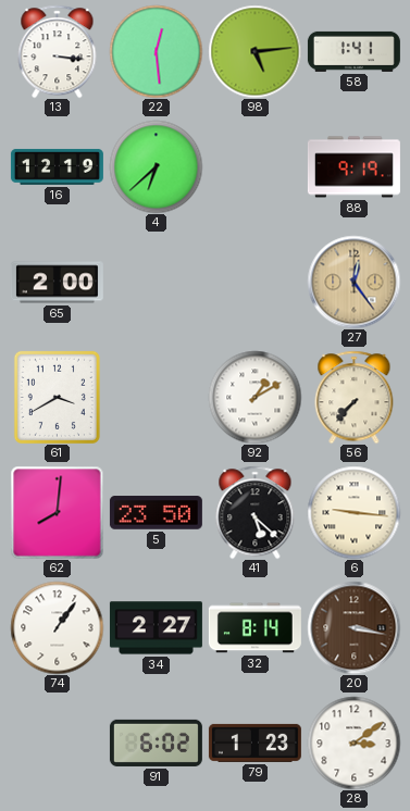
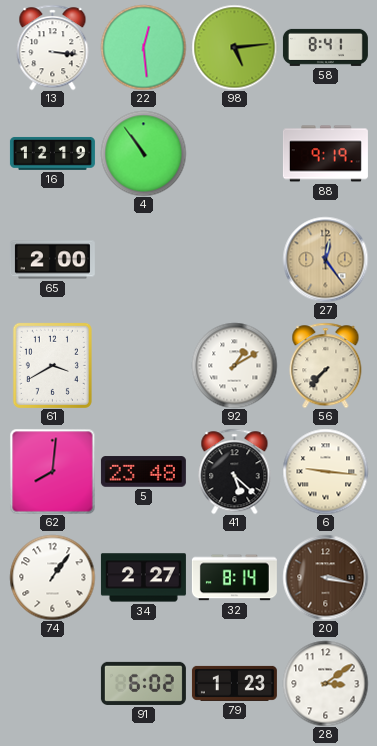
58: 1:41 -> 8:41
4: 6:38 -> 10:54
5: 23:50 -> 23:48
